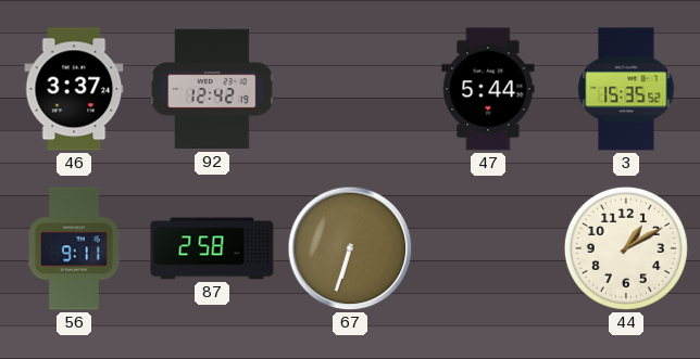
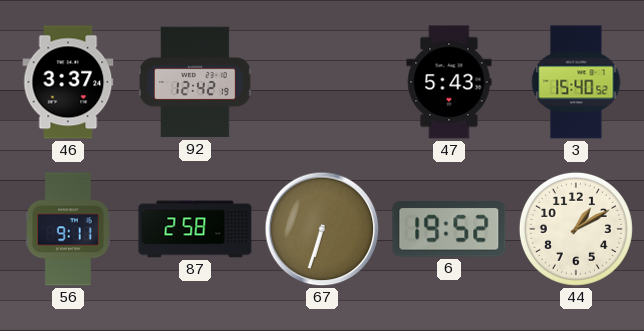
47: 5:44 -> 5:43
3: 15:35 -> 15:40
6: none -> 19:52
